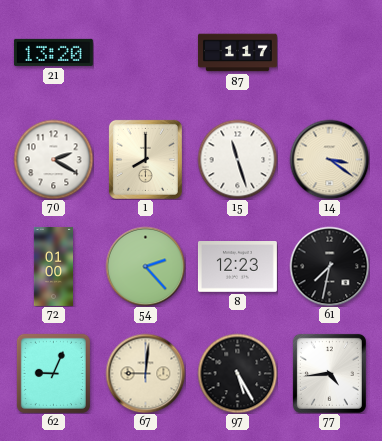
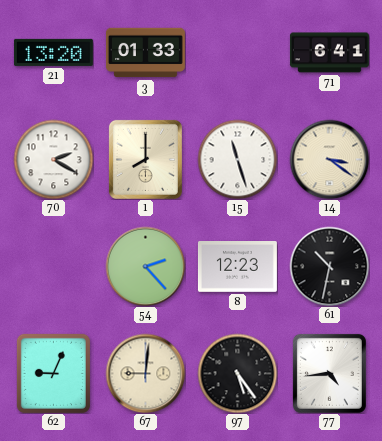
3: none -> 01:33
87: 1:17 -> none
71: none -> 6:41
72: 01:00 -> none
61: 7:32 -> 10:32
97: 5:25 -> 5:24
